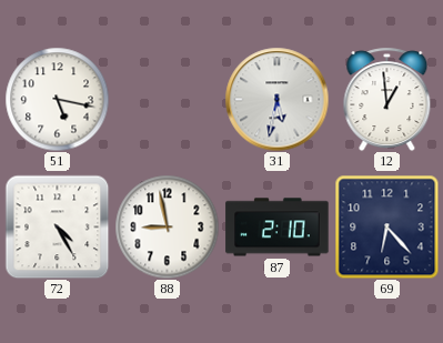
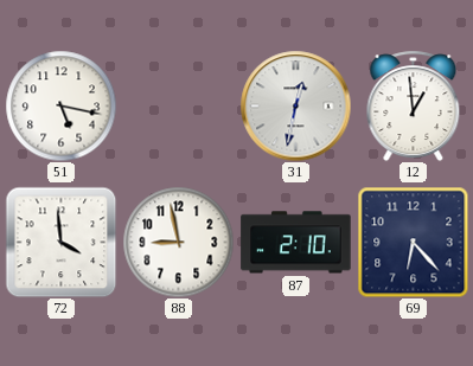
31: 5:32 -> 12:32
72: 4:25 -> 3:59
